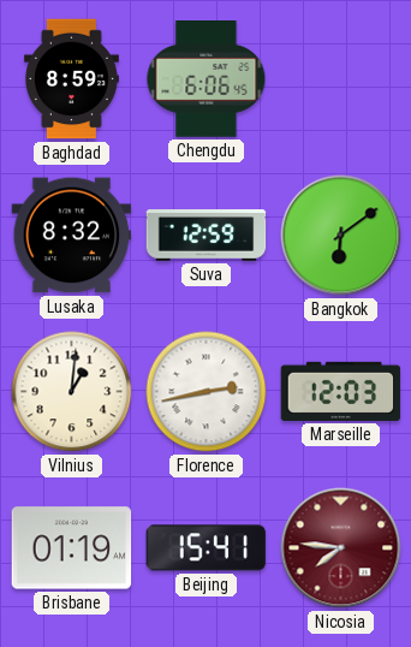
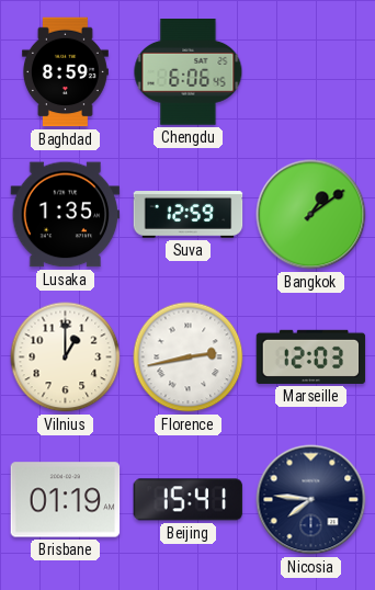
Lusaka: 8:32 -> 1:35
Bangkok: 6:09 -> 1:09
Vilnius: 1:01 -> 1:00
Nicosia dial: burgundy -> navy
